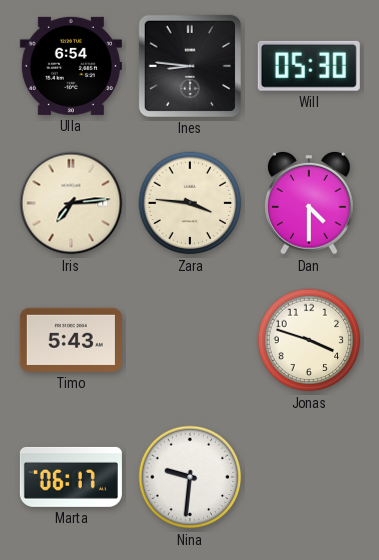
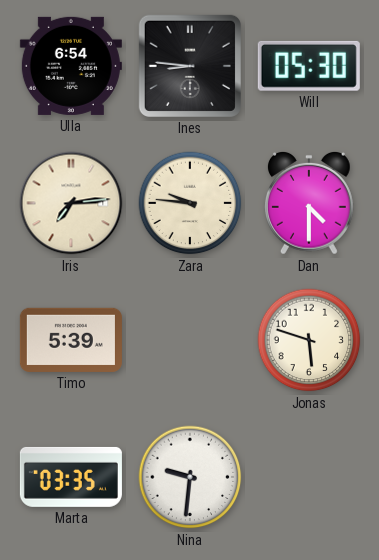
Zara: 3:46 -> 9:46
Timo: 5:43 -> 5:39
Jonas: 3:48 -> 5:48
Marta: 06:17 -> 03:35
